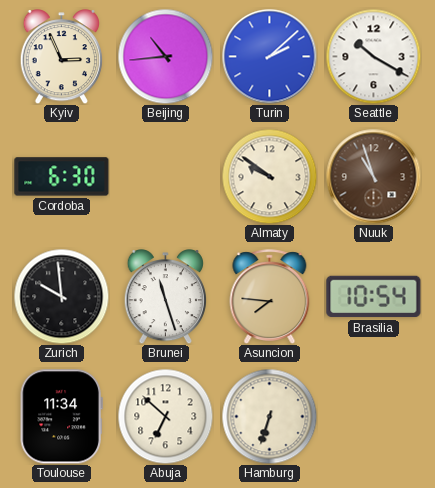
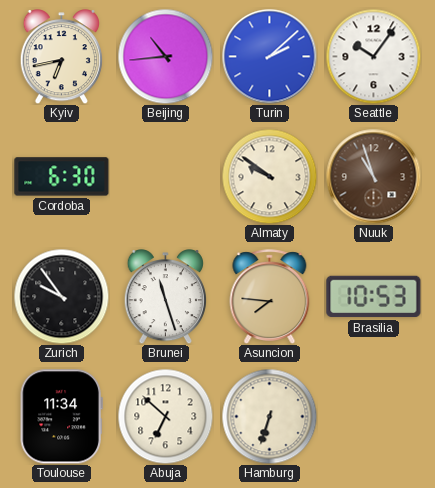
Kyiv: 2:56 -> 6:43
Seattle: 10:20 -> 10:06
Zurich: 9:59 -> 9:54
Brasilia: 10:54 -> 10:53
